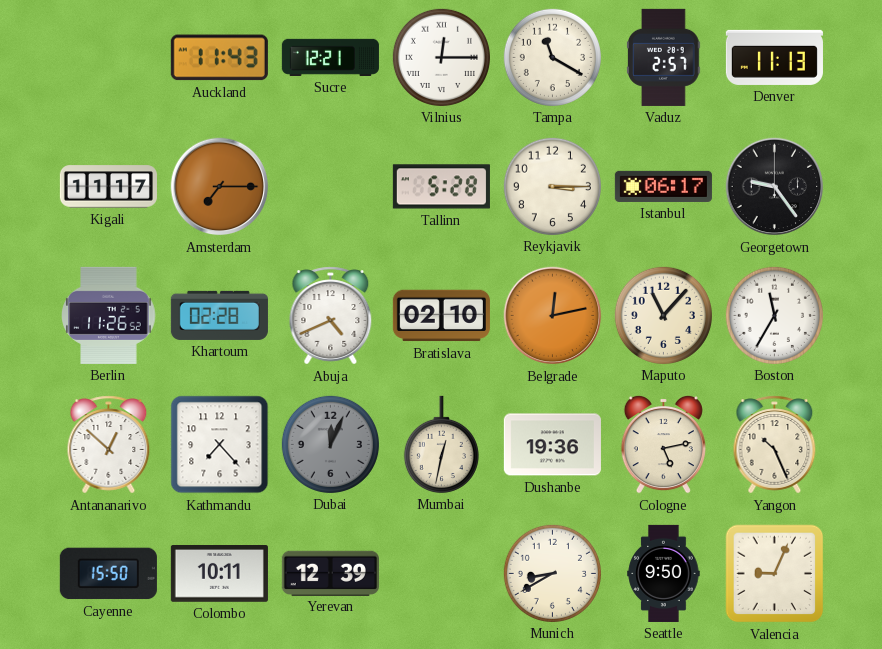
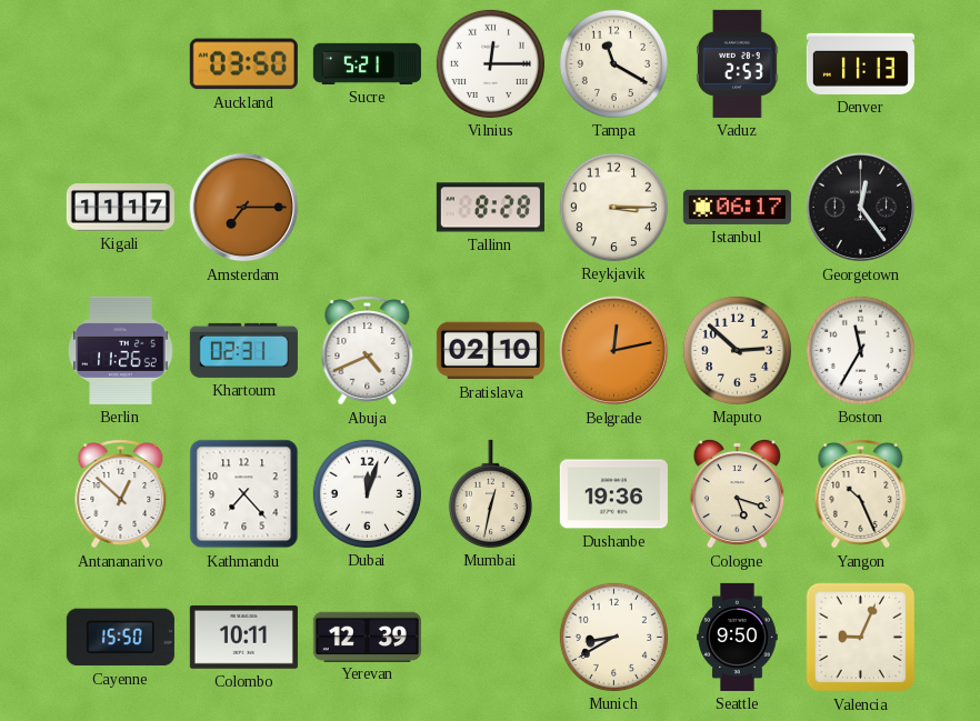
Auckland: 11:43 -> 03:50
Sucre: 12:21 -> 5:21
Vaduz: 2:57 -> 2:53
Tallinn: 5:28 -> 8:28
Georgetown: 9:24 -> 12:24
Khartoum: 02:28 -> 02:31
Maputo: 11:07 -> 2:52
Dubai: 12:04 -> 12:03
Dubai dial: grey -> white
Cologne: 5:13 -> 5:18
